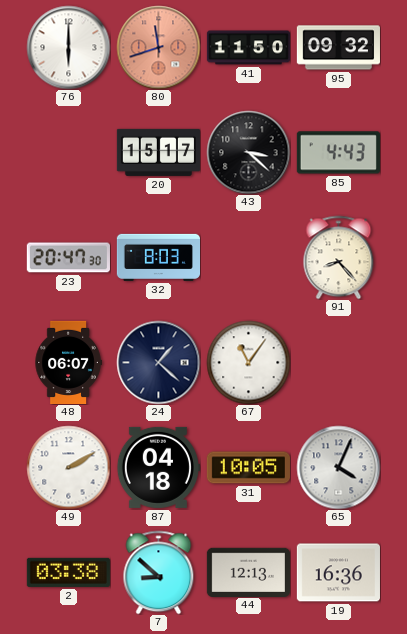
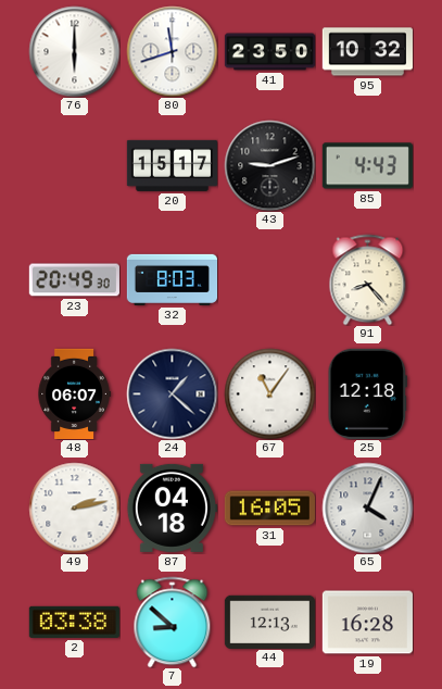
80 dial: salmon -> white
41: 11:50 -> 23:50
95: 09:32 -> 10:32
43: 3:22 -> 9:12
23: 20:47 -> 20:49
25: none -> 12:18
49: 2:10 -> 2:13
31: 10:05 -> 16:05
19: 16:36 -> 16:28
